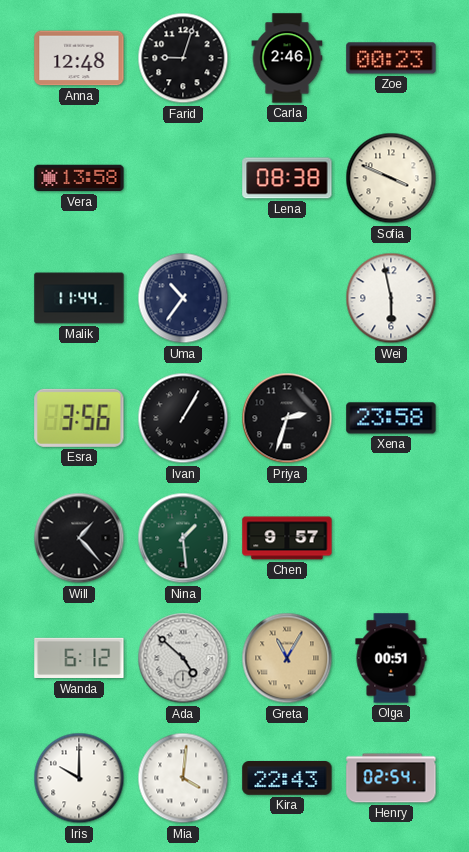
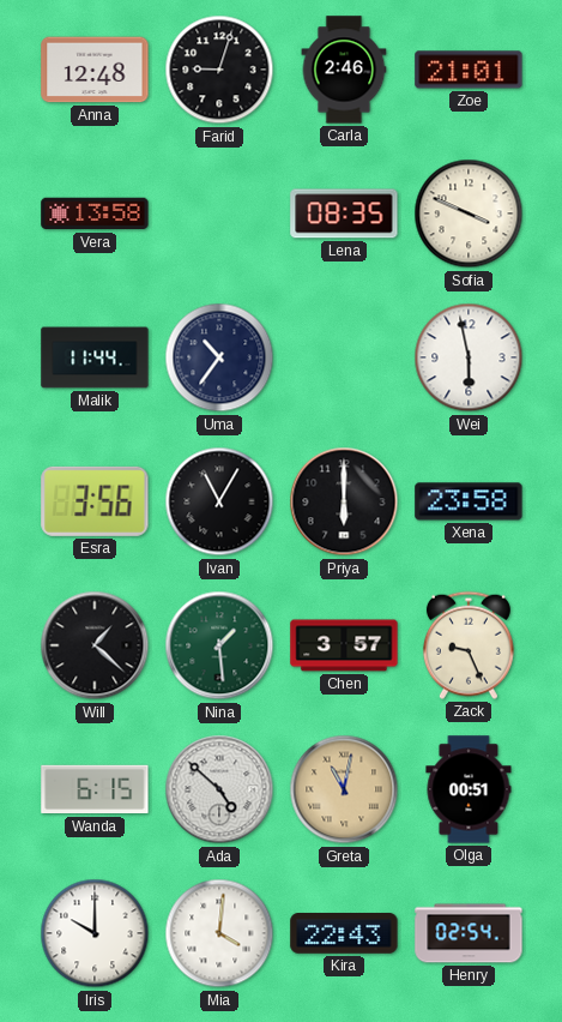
Zoe: 00:23 -> 21:01
Lena: 08:38 -> 08:35
Ivan: 1:05 -> 11:05
Priya: 2:33 -> 6:00
Will: 1:23 -> 1:22
Chen: 9:57 -> 3:57
Zack: none -> 9:26
Wanda: 6:12 -> 6:15
Greta: 11:05 -> 11:02
